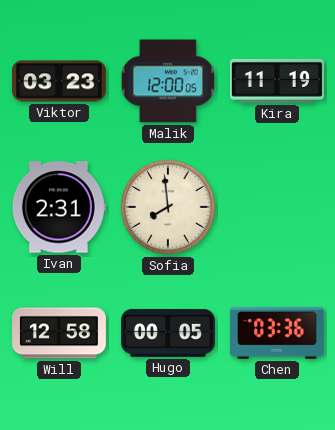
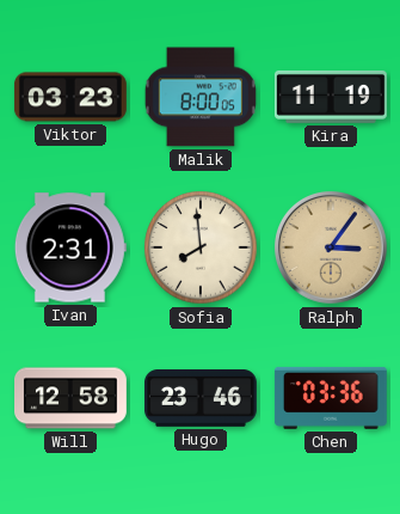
Malik: 12:00 -> 8:00
Ralph: none -> 3:06
Hugo: 00:05 -> 23:46
